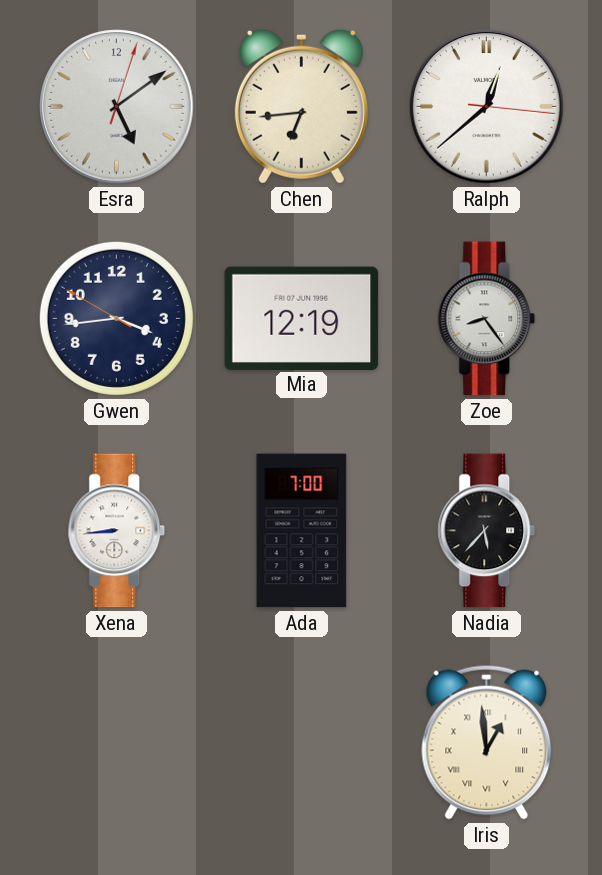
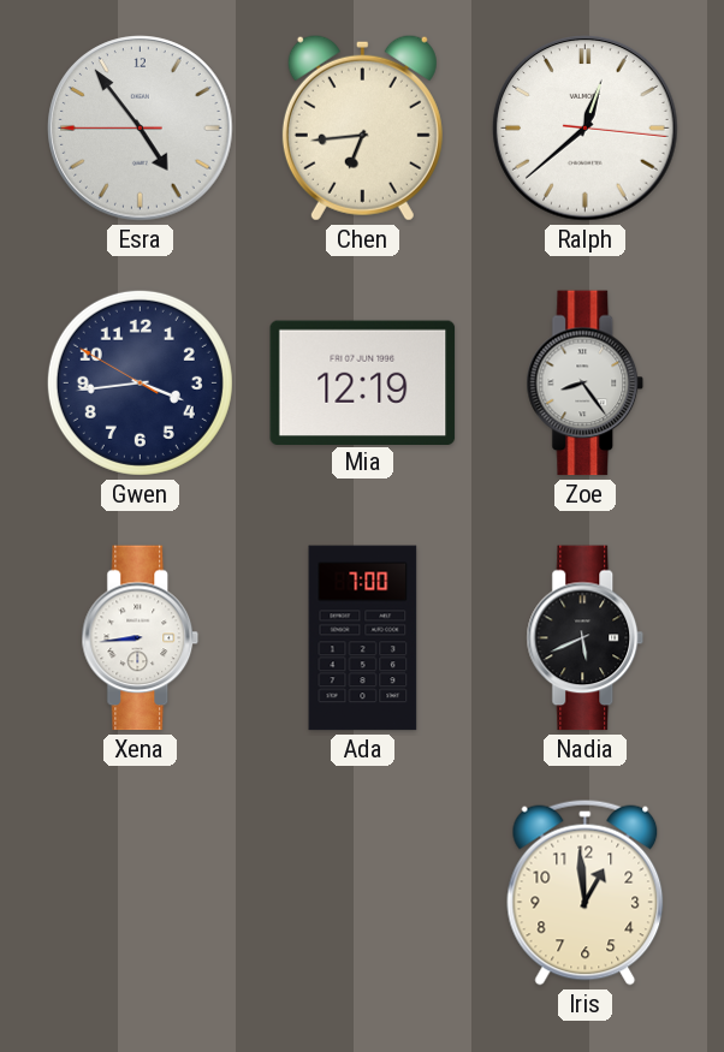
Esra: 5:09 -> 4:53
Nadia: 5:37 -> 5:41
Iris numerals: Roman -> Arabic
